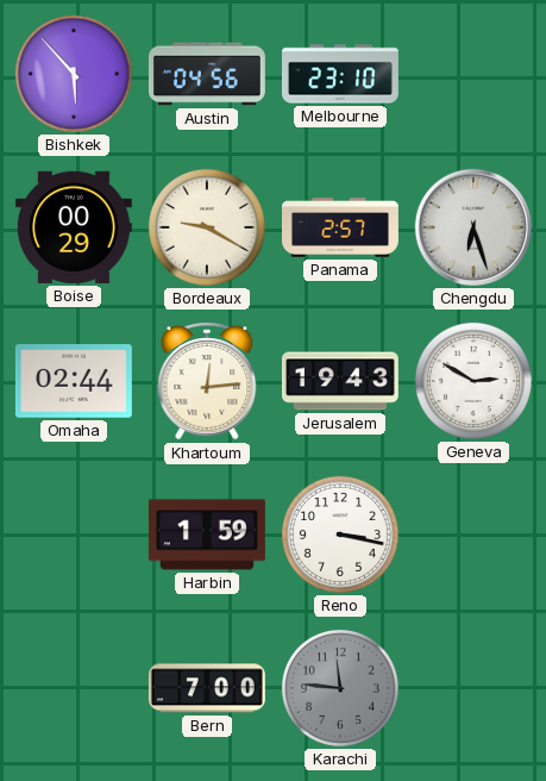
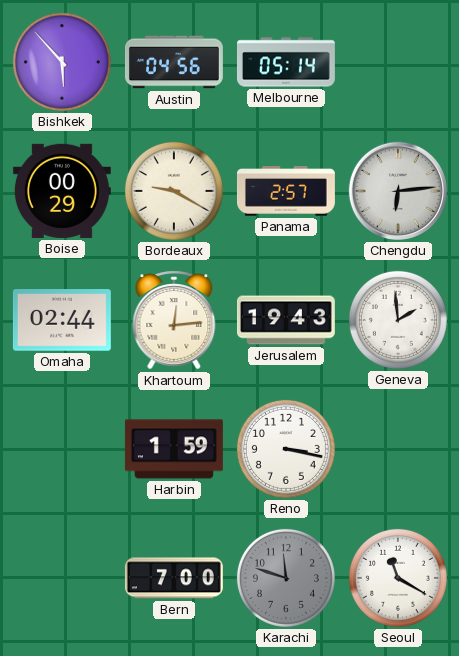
Melbourne: 23:10 -> 05:14
Chengdu: 6:27 -> 6:14
Geneva: 2:50 -> 1:59
Karachi: 11:46 -> 11:48
Seoul: none -> 11:20
